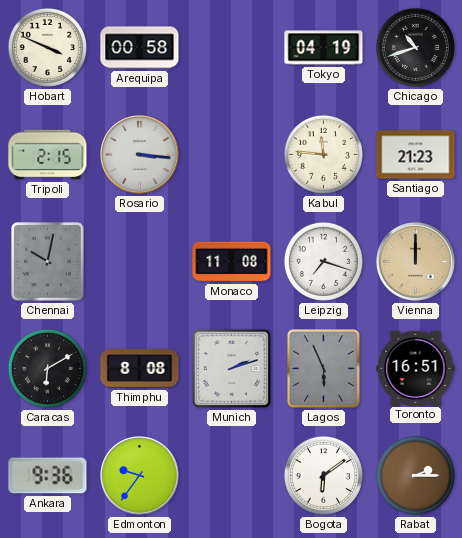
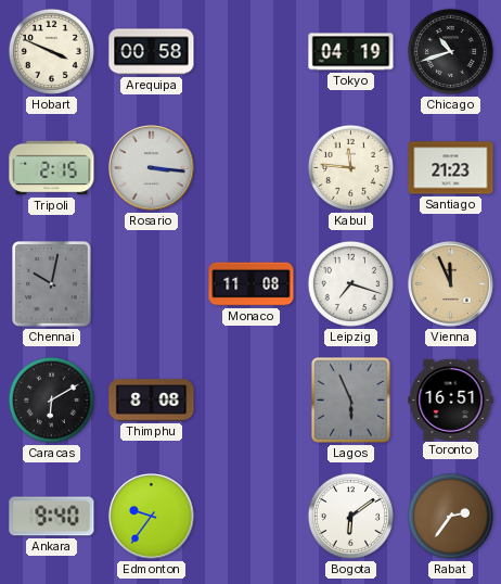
Vienna: 12:00 -> 11:56
Munich: 2:12 -> none
Ankara: 9:36 -> 9:40
Rabat: 2:15 -> 2:36
